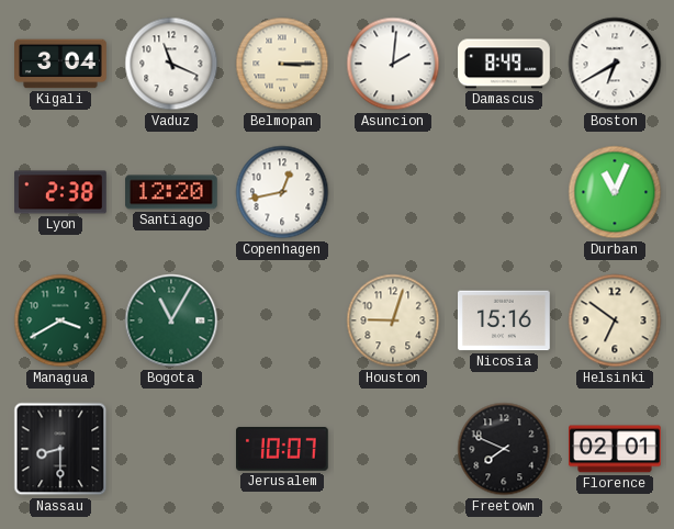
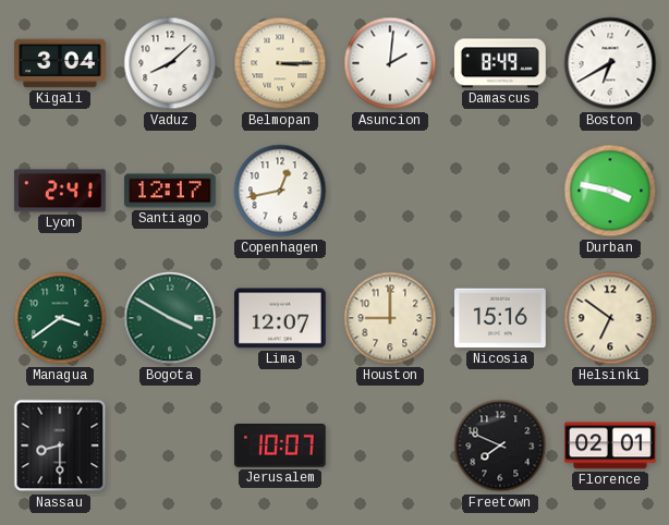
Vaduz: 11:19 -> 8:08
Lyon: 2:38 -> 2:41
Santiago: 12:20 -> 12:17
Durban: 11:04 -> 3:47
Managua: 3:40 -> 3:39
Bogota: 11:05 -> 3:50
Lima: none -> 12:07
Houston: 9:03 -> 9:00
